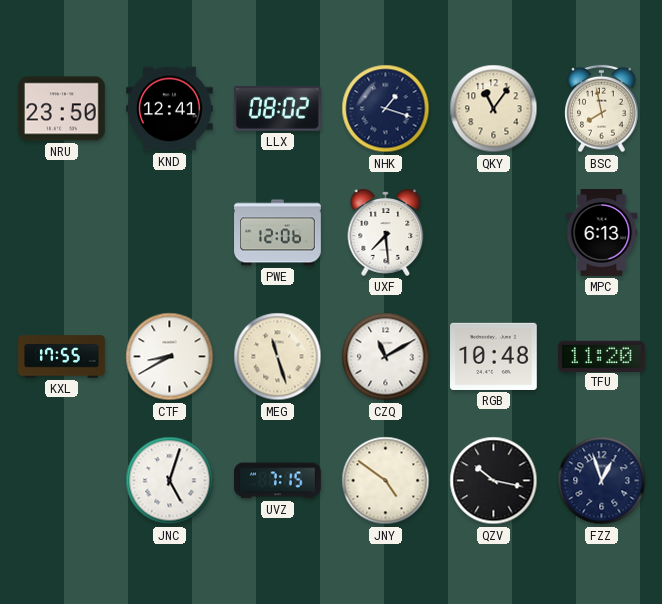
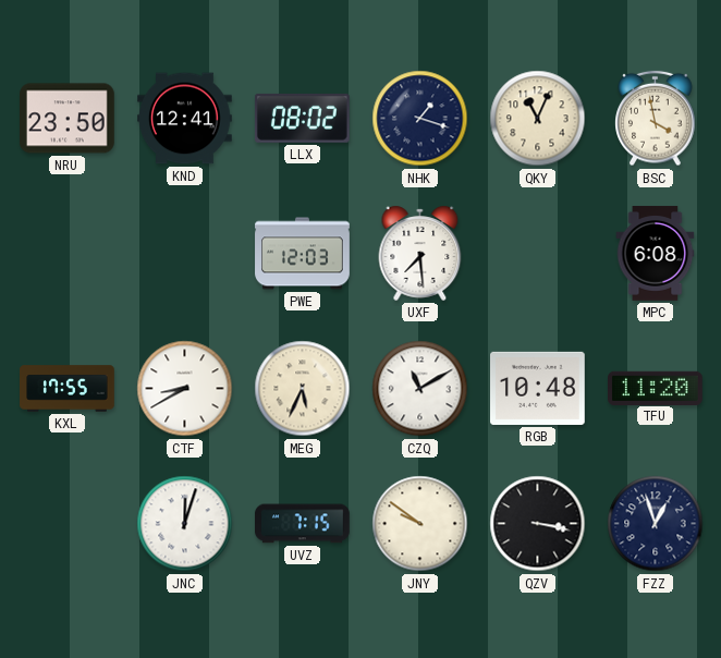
QKY: 11:06 -> 11:04
BSC: 7:58 -> 3:58
PWE: 12:06 -> 12:03
MPC: 6:13 -> 6:08
MEG: 11:27 -> 5:34
JNC: 5:03 -> 12:03
JNY: 4:51 -> 9:51
QZV: 10:17 -> 3:17
